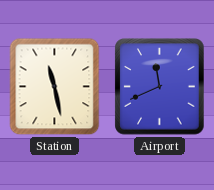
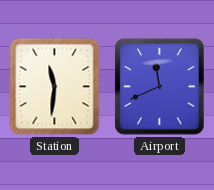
Station: 11:28 -> 11:31
